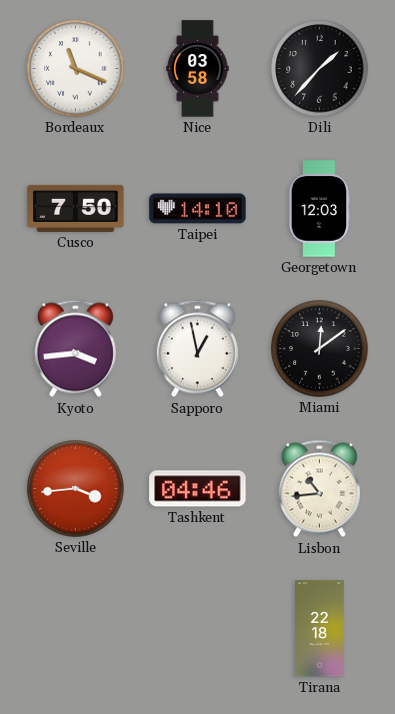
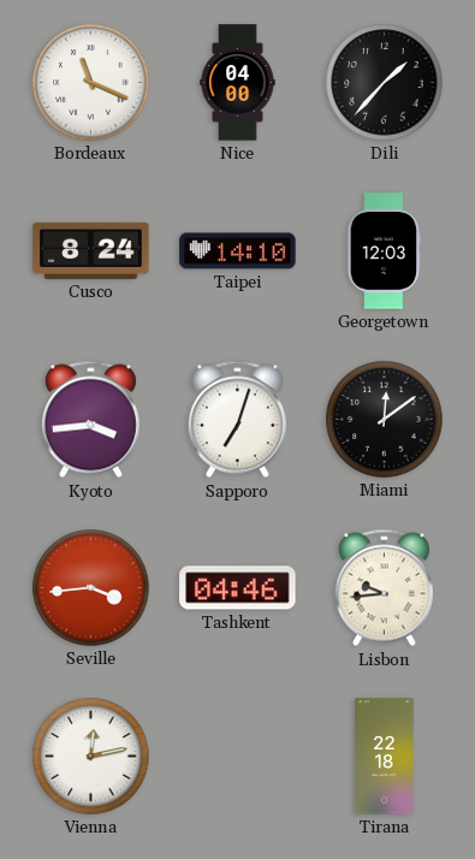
Nice: 03:58 -> 04:00
Cusco: 7:50 -> 8:24
Sapporo: 12:58 -> 7:03
Lisbon: 10:44 -> 9:44
Vienna: none -> 12:13
